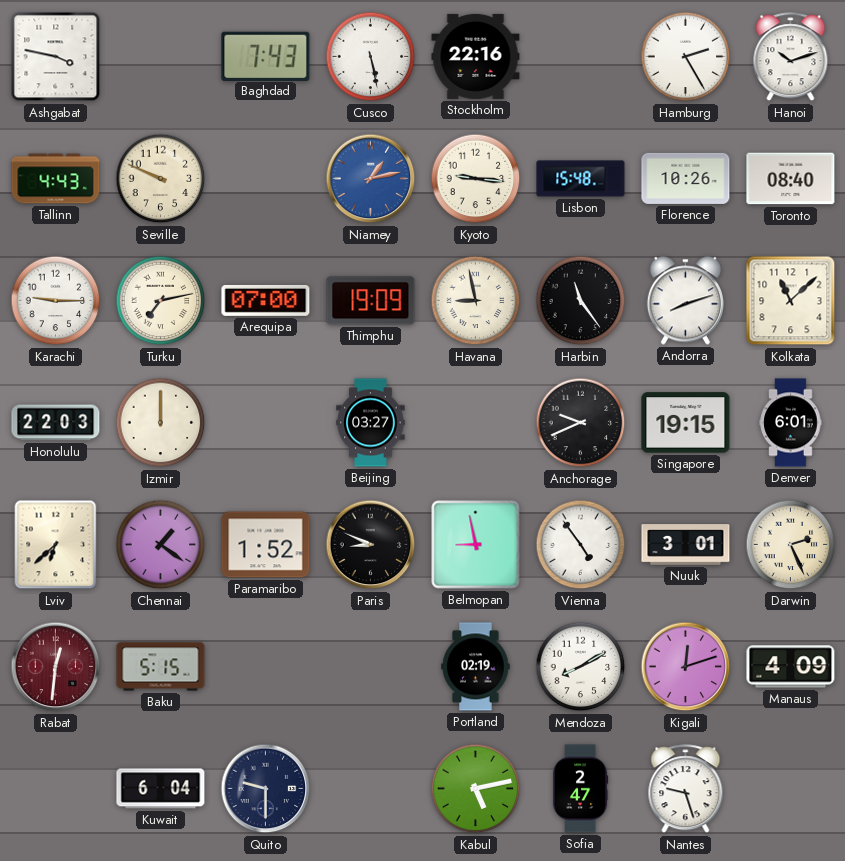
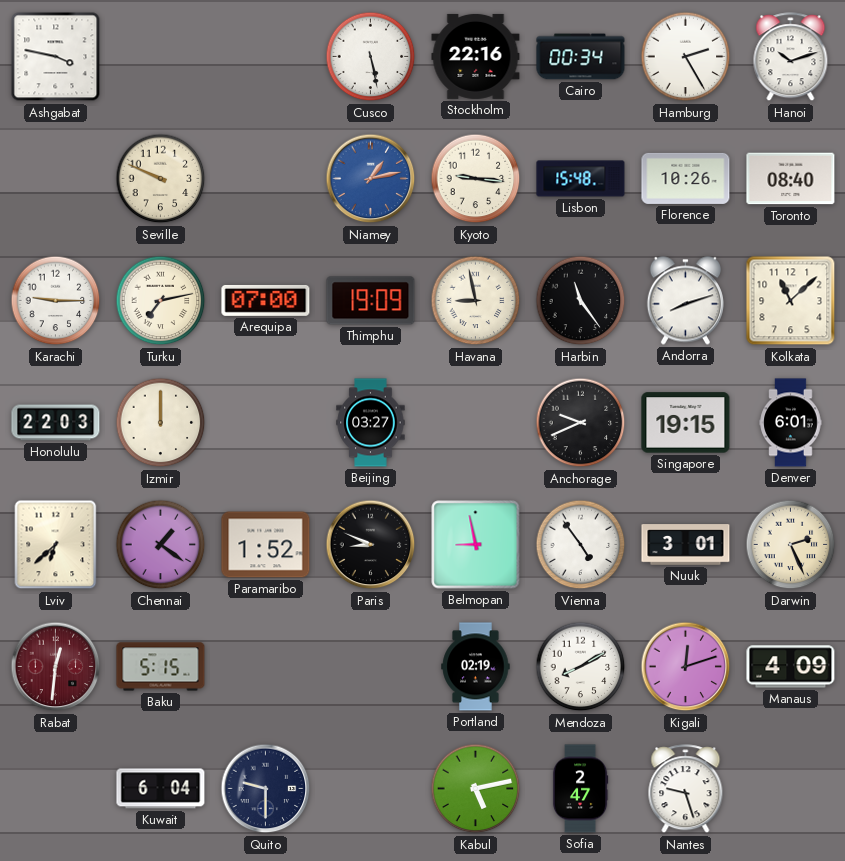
Baghdad: 7:43 -> none
Cairo: none -> 00:34
Tallinn: 4:43 -> none
